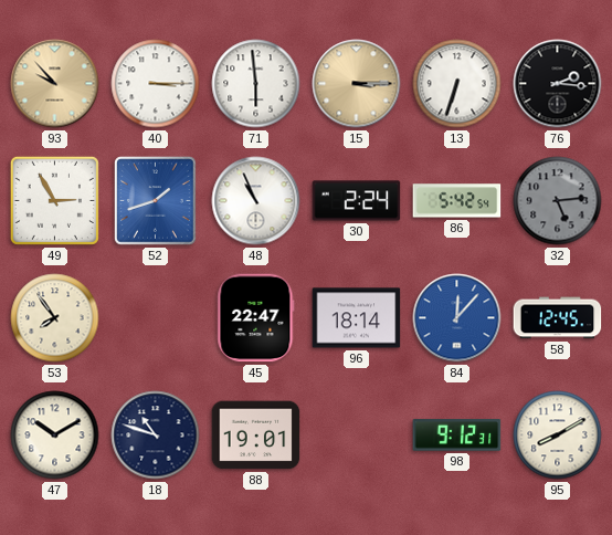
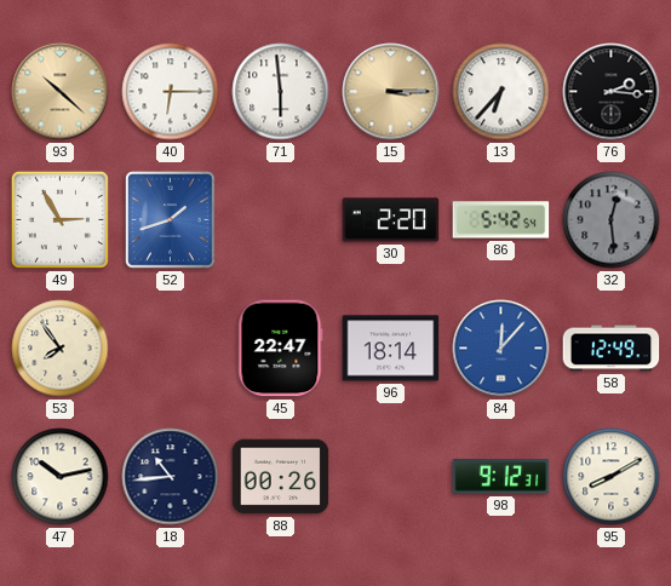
93: 9:53 -> 10:22
40: 3:15 -> 6:15
13: 6:33 -> 6:37
48: 10:56 -> none
30: 2:24 -> 2:20
32: 5:14 -> 12:29
58: 12:45 -> 12:49
47: 10:10 -> 10:13
18: 10:48 -> 10:44
88: 19:01 -> 00:26
